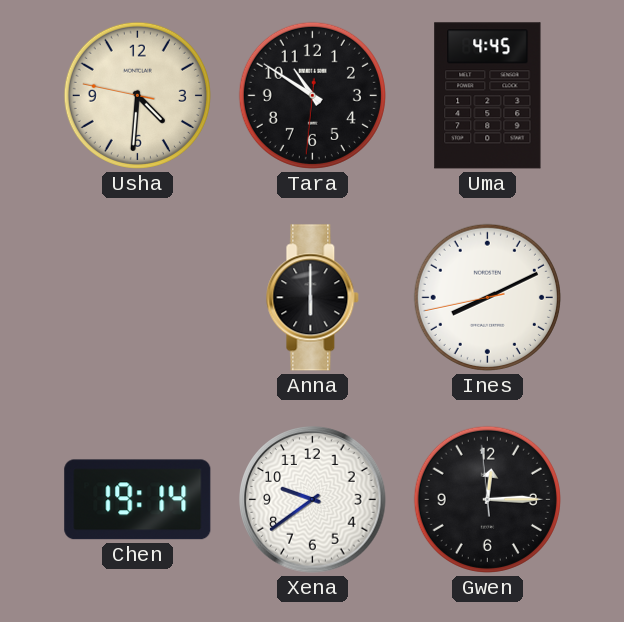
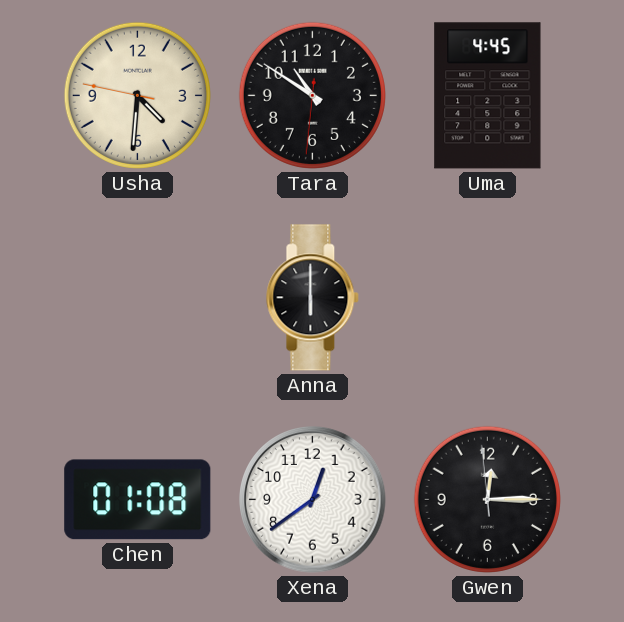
Ines: 8:10 -> none
Chen: 19:14 -> 01:08
Xena: 9:39 -> 12:39
